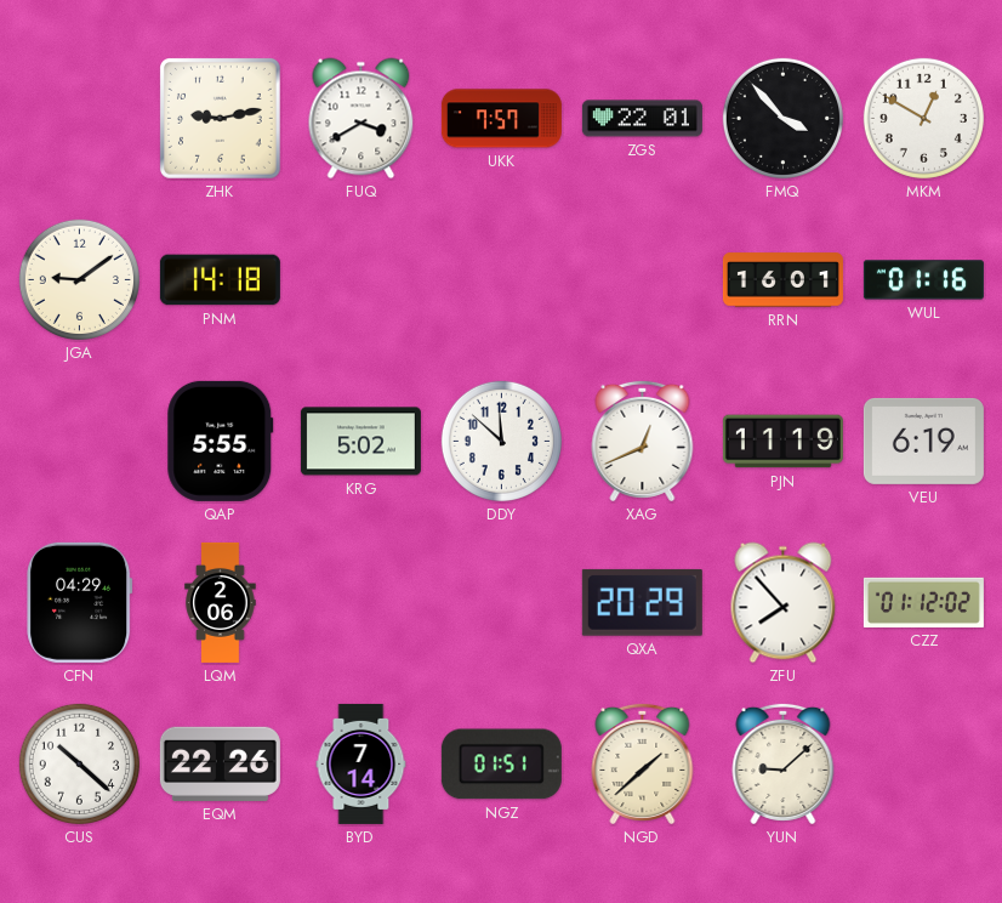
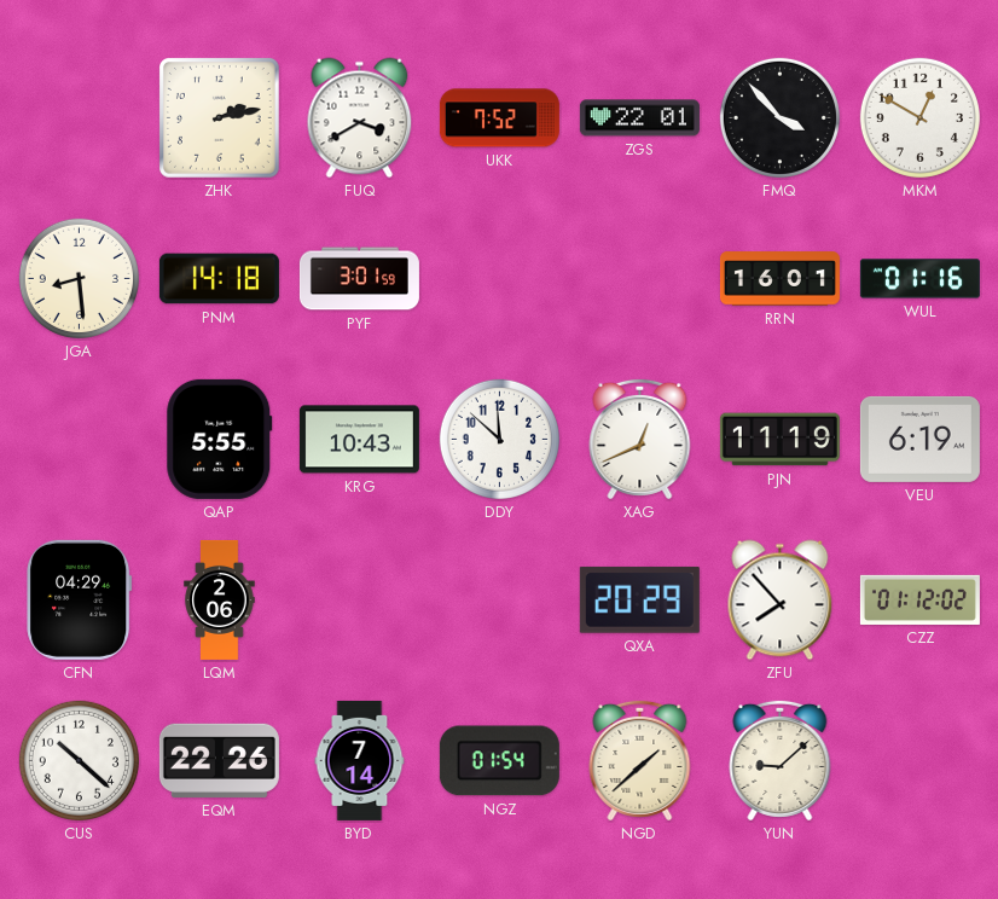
ZHK: 9:13 -> 2:13
UKK: 7:57 -> 7:52
JGA: 9:09 -> 8:29
PYF: none -> 3:01
KRG: 5:02 -> 10:43
NGZ: 01:51 -> 01:54
